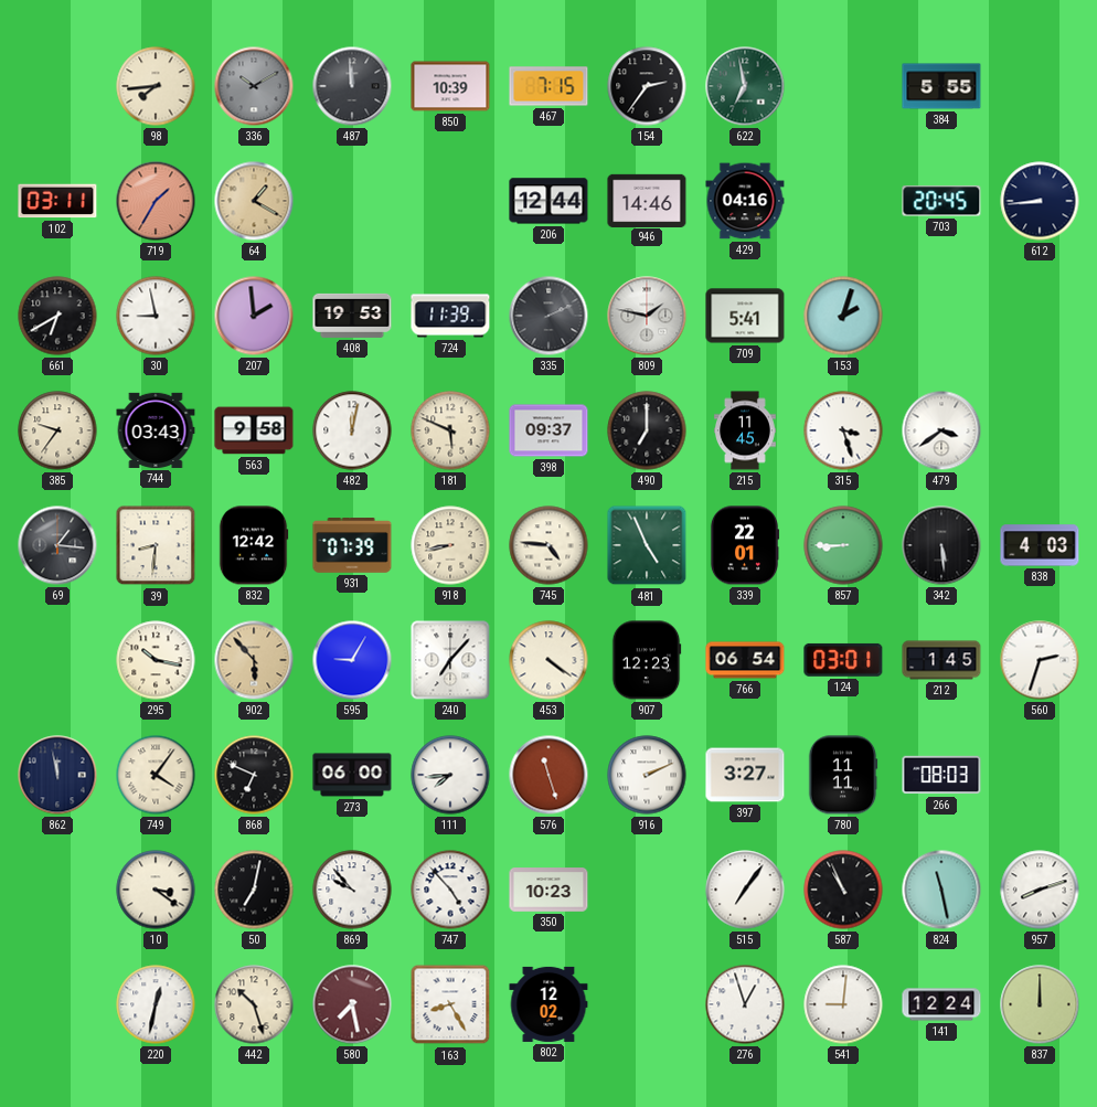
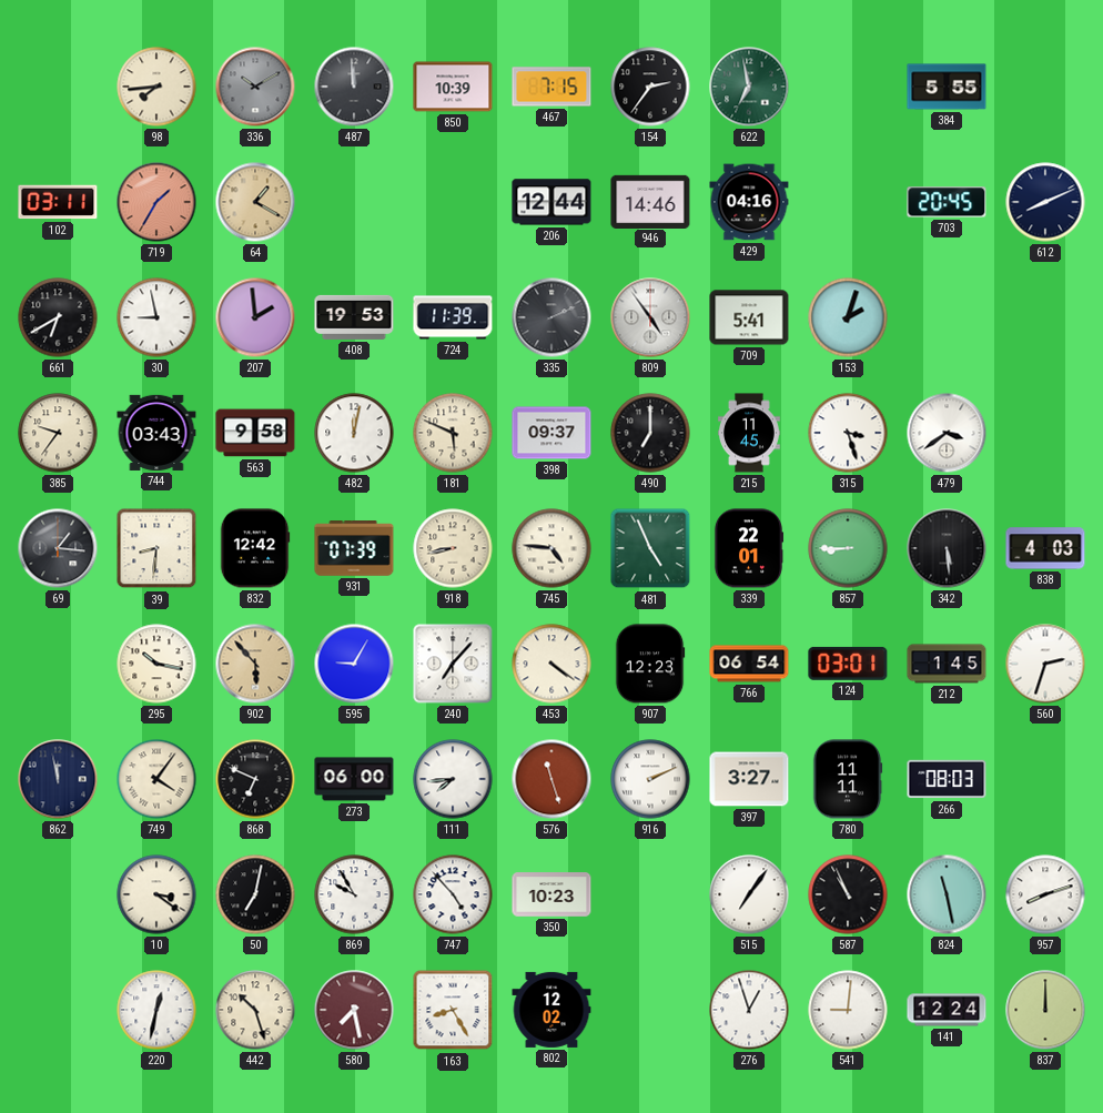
612: 8:44 -> 8:11
809: 1:47 -> 4:54
869: 9:53 -> 9:55
